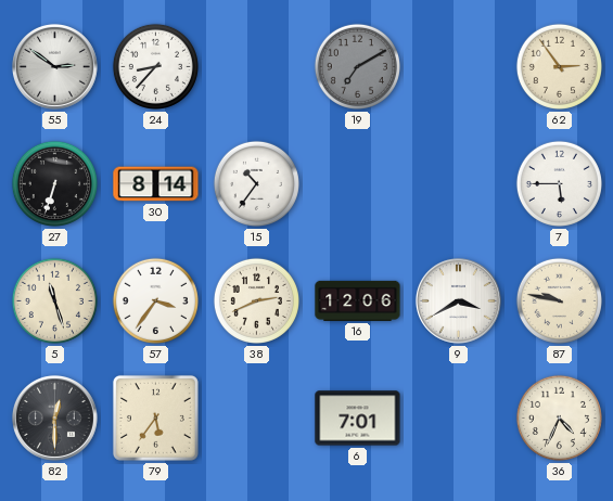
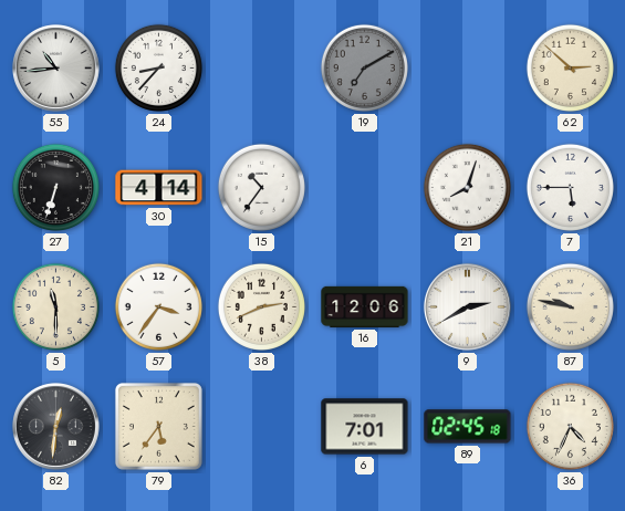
55: 2:51 -> 10:44
62: 2:54 -> 2:52
30: 8:14 -> 4:14
21: none -> 8:03
5: 11:27 -> 11:30
9: 3:40 -> 2:40
82: 12:30 -> 12:31
89: none -> 02:45
